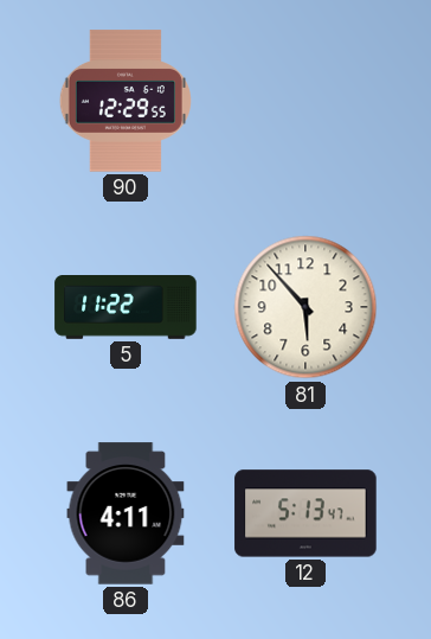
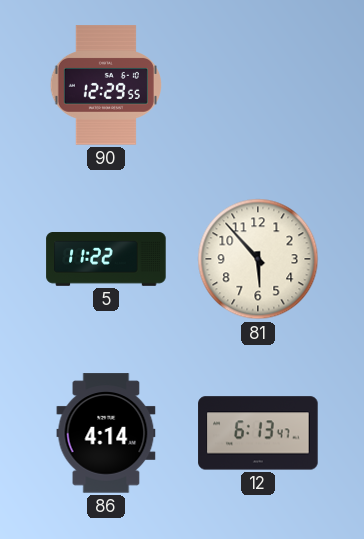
86: 4:11 -> 4:14
12: 5:13 -> 6:13
